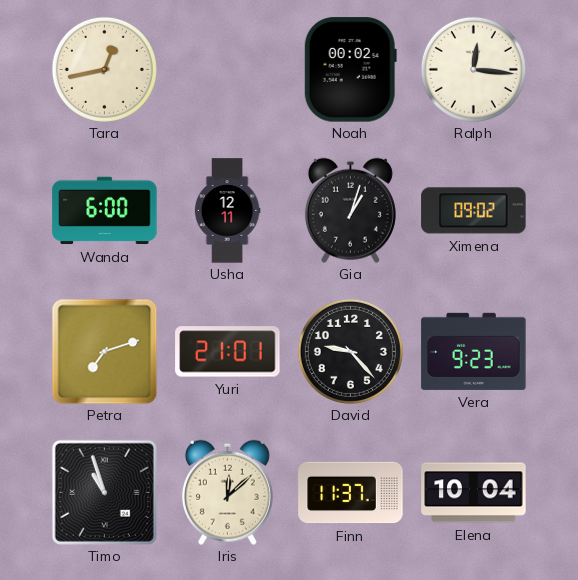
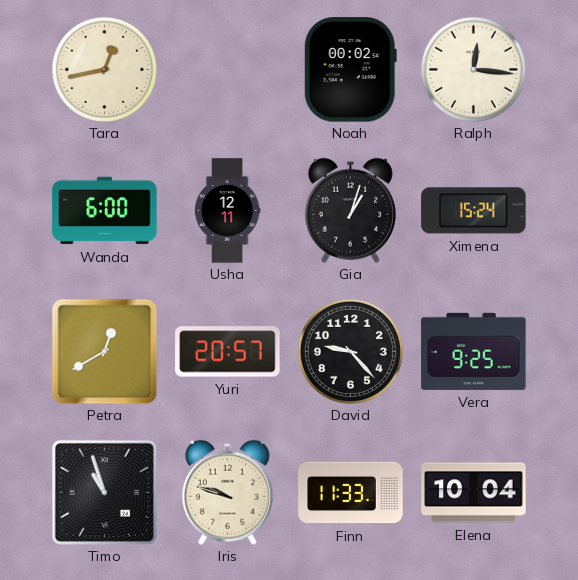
Ximena: 09:02 -> 15:24
Petra: 7:12 -> 12:40
Yuri: 21:01 -> 20:57
Vera: 9:23 -> 9:25
Iris: 12:08 -> 9:48
Finn: 11:37 -> 11:33
